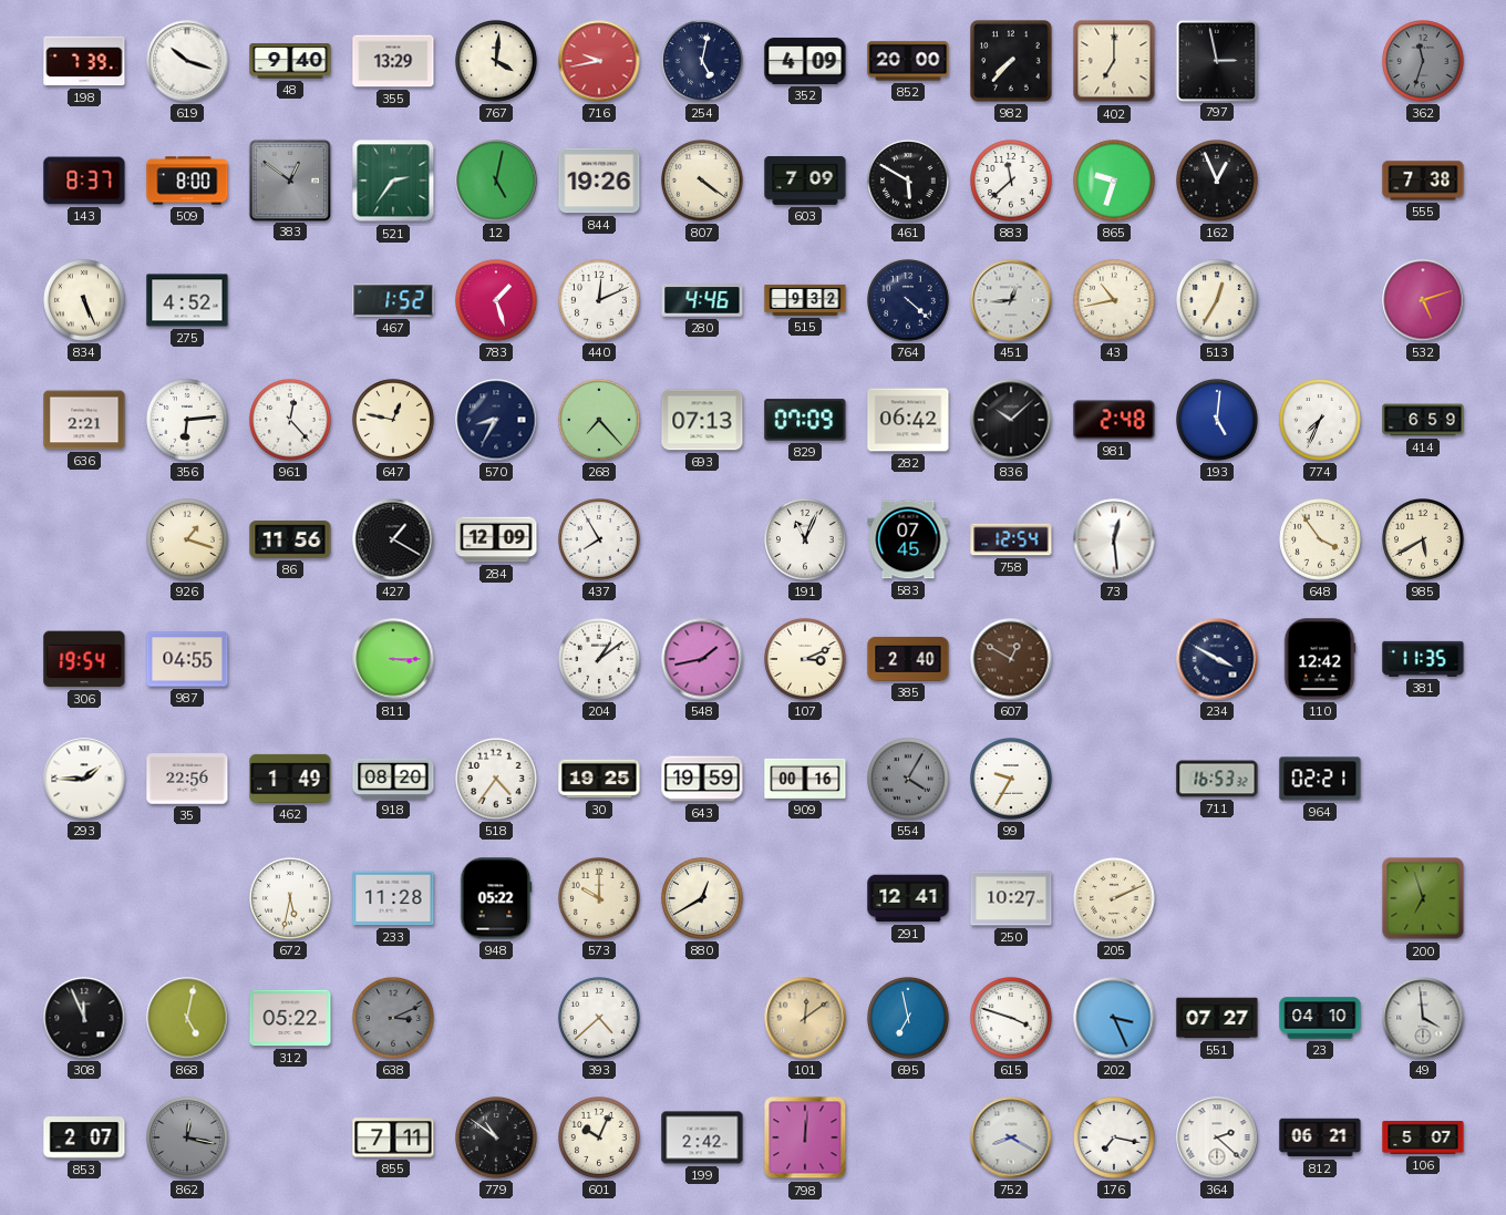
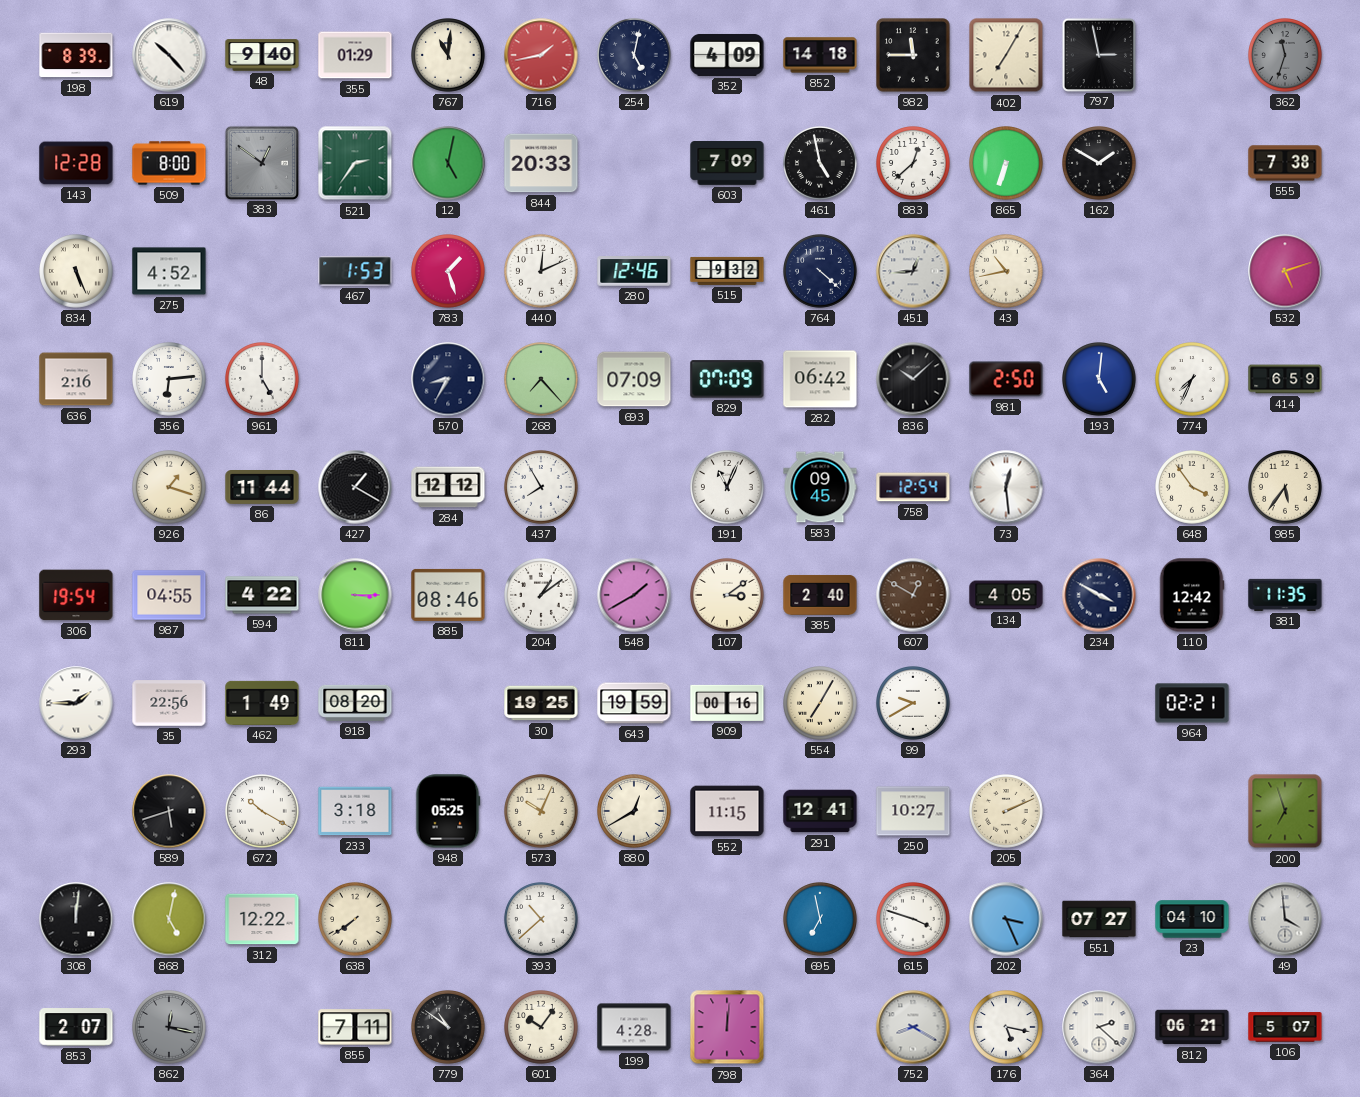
198: 7:39 -> 8:39
619: 10:18 -> 10:23
355: 13:29 -> 01:29
767: 4:01 -> 11:01
716: 9:43 -> 1:43
852: 20:00 -> 14:18
982: 7:37 -> 11:45
402: 7:00 -> 7:05
143: 8:37 -> 12:28
844: 19:26 -> 20:33
807: 4:21 -> none
461: 5:50 -> 4:58
883: 11:38 -> 12:38
865: 9:33 -> 6:33
162: 12:56 -> 1:50
467: 1:52 -> 1:53
280: 4:46 -> 12:46
513: 12:35 -> none
636: 2:21 -> 2:16
961: 12:23 -> 5:00
647: 12:47 -> none
693: 07:13 -> 07:09
981: 2:48 -> 2:50
86: 11:56 -> 11:44
284: 12:09 -> 12:12
583: 07:45 -> 09:45
985: 5:40 -> 5:36
594: none -> 4:22
885: none -> 08:46
548: 1:43 -> 1:40
107: 3:11 -> 3:09
134: none -> 4:05
518: 4:36 -> none
554: 4:05 -> 7:05
554 dial: grey -> cream
99: 9:35 -> 9:40
711: 16:53 -> none
589: none -> 5:42
672: 5:32 -> 10:20
233: 11:28 -> 3:18
948: 05:22 -> 05:25
573: 10:00 -> 10:04
552: none -> 11:15
308: 11:56 -> 12:01
312: 05:22 -> 12:22
638: 3:11 -> 7:39
638 dial: grey -> cream
393: 4:38 -> 10:38
101: 12:09 -> none
601: 10:04 -> 10:06
199: 2:42 -> 4:28
176: 7:17 -> 5:17
